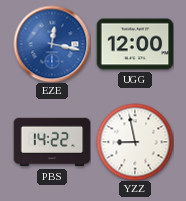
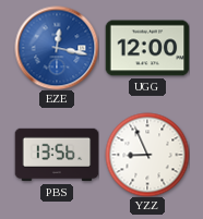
PBS: 14:22 -> 13:56
YZZ: 8:58 -> 8:56
